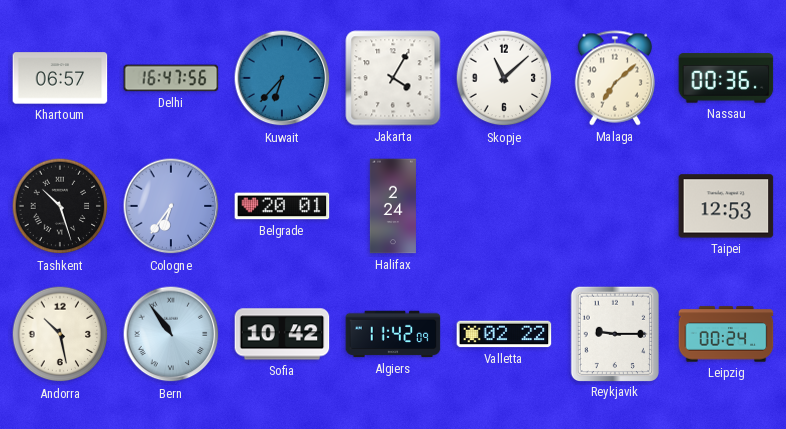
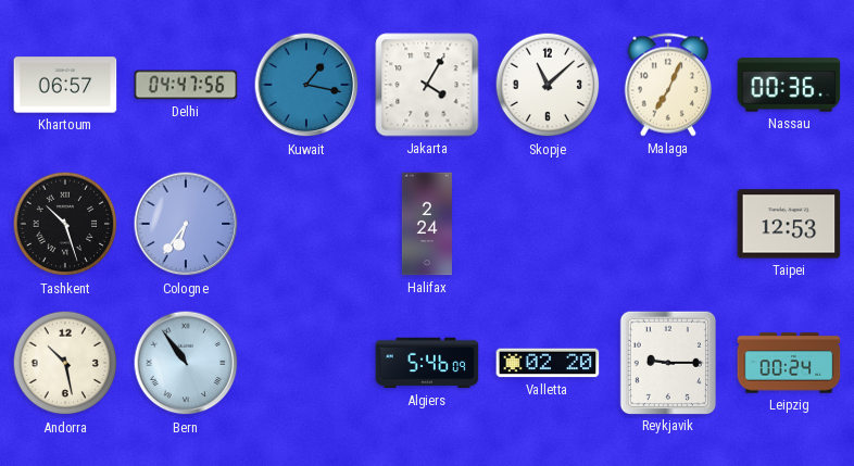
Delhi: 16:47 -> 04:47
Kuwait: 6:37 -> 1:17
Malaga: 7:08 -> 7:04
Belgrade: 20:01 -> none
Sofia: 10:42 -> none
Algiers: 11:42 -> 5:46
Valletta: 02:22 -> 02:20
